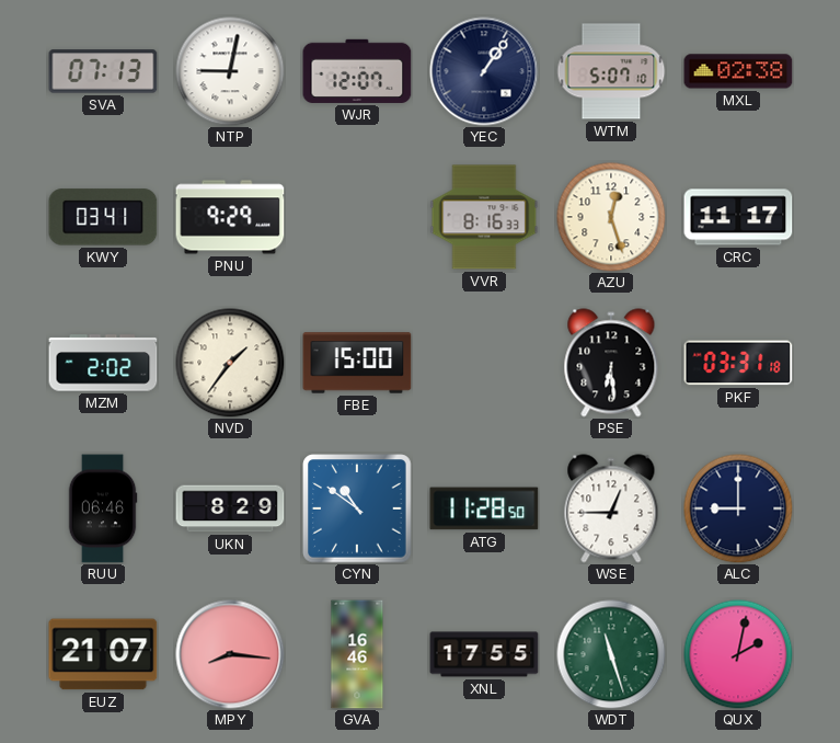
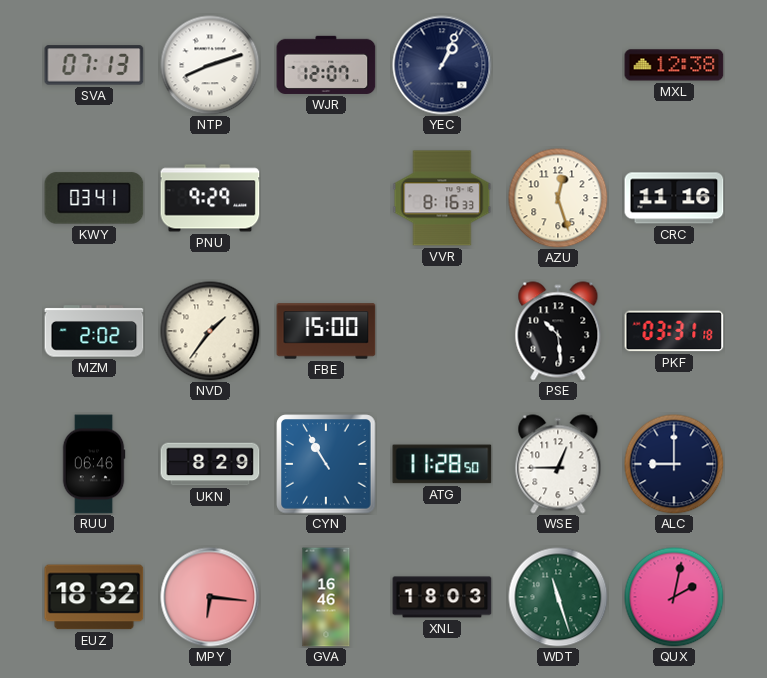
NTP: 9:02 -> 8:12
YEC: 1:06 -> 1:04
WTM: 5:07 -> none
MXL: 02:38 -> 12:38
CRC: 11:17 -> 11:16
PSE: 6:29 -> 10:29
CYN: 10:51 -> 10:55
EUZ: 21:07 -> 18:32
MPY: 8:16 -> 6:16
XNL: 17:55 -> 18:03
